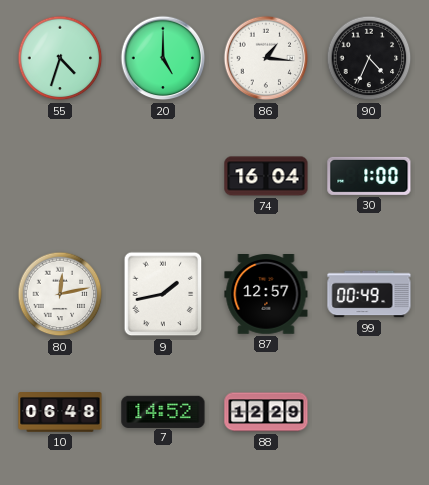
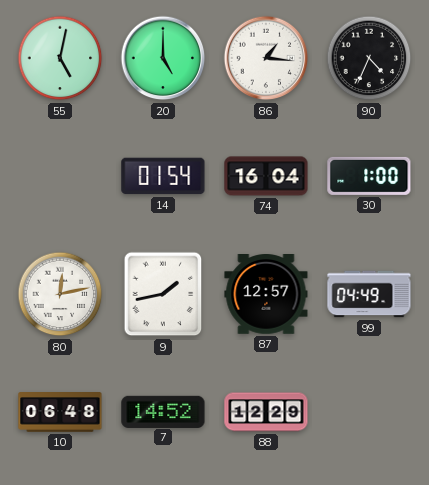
55: 4:33 -> 5:02
14: none -> 01:54
99: 00:49 -> 04:49
